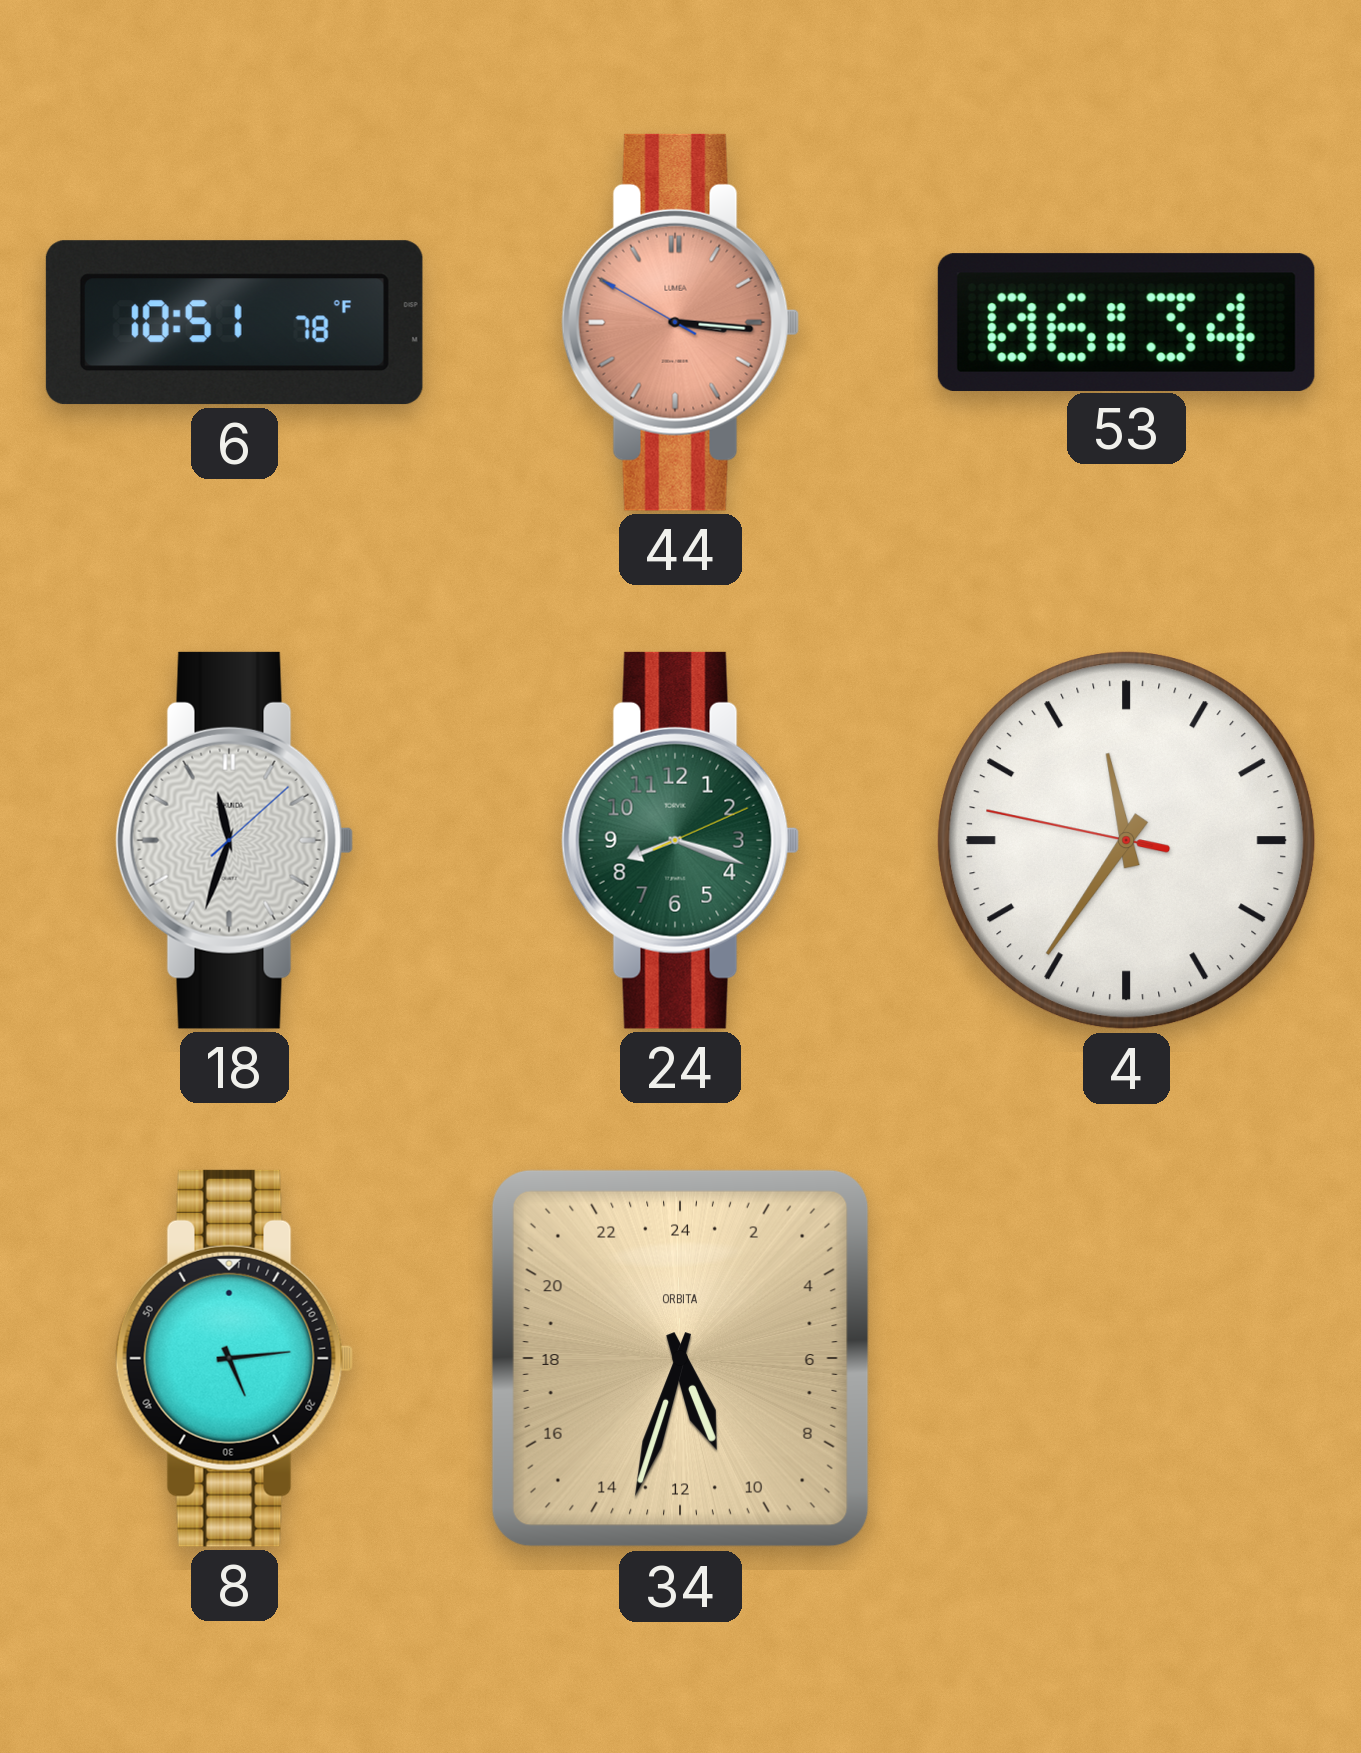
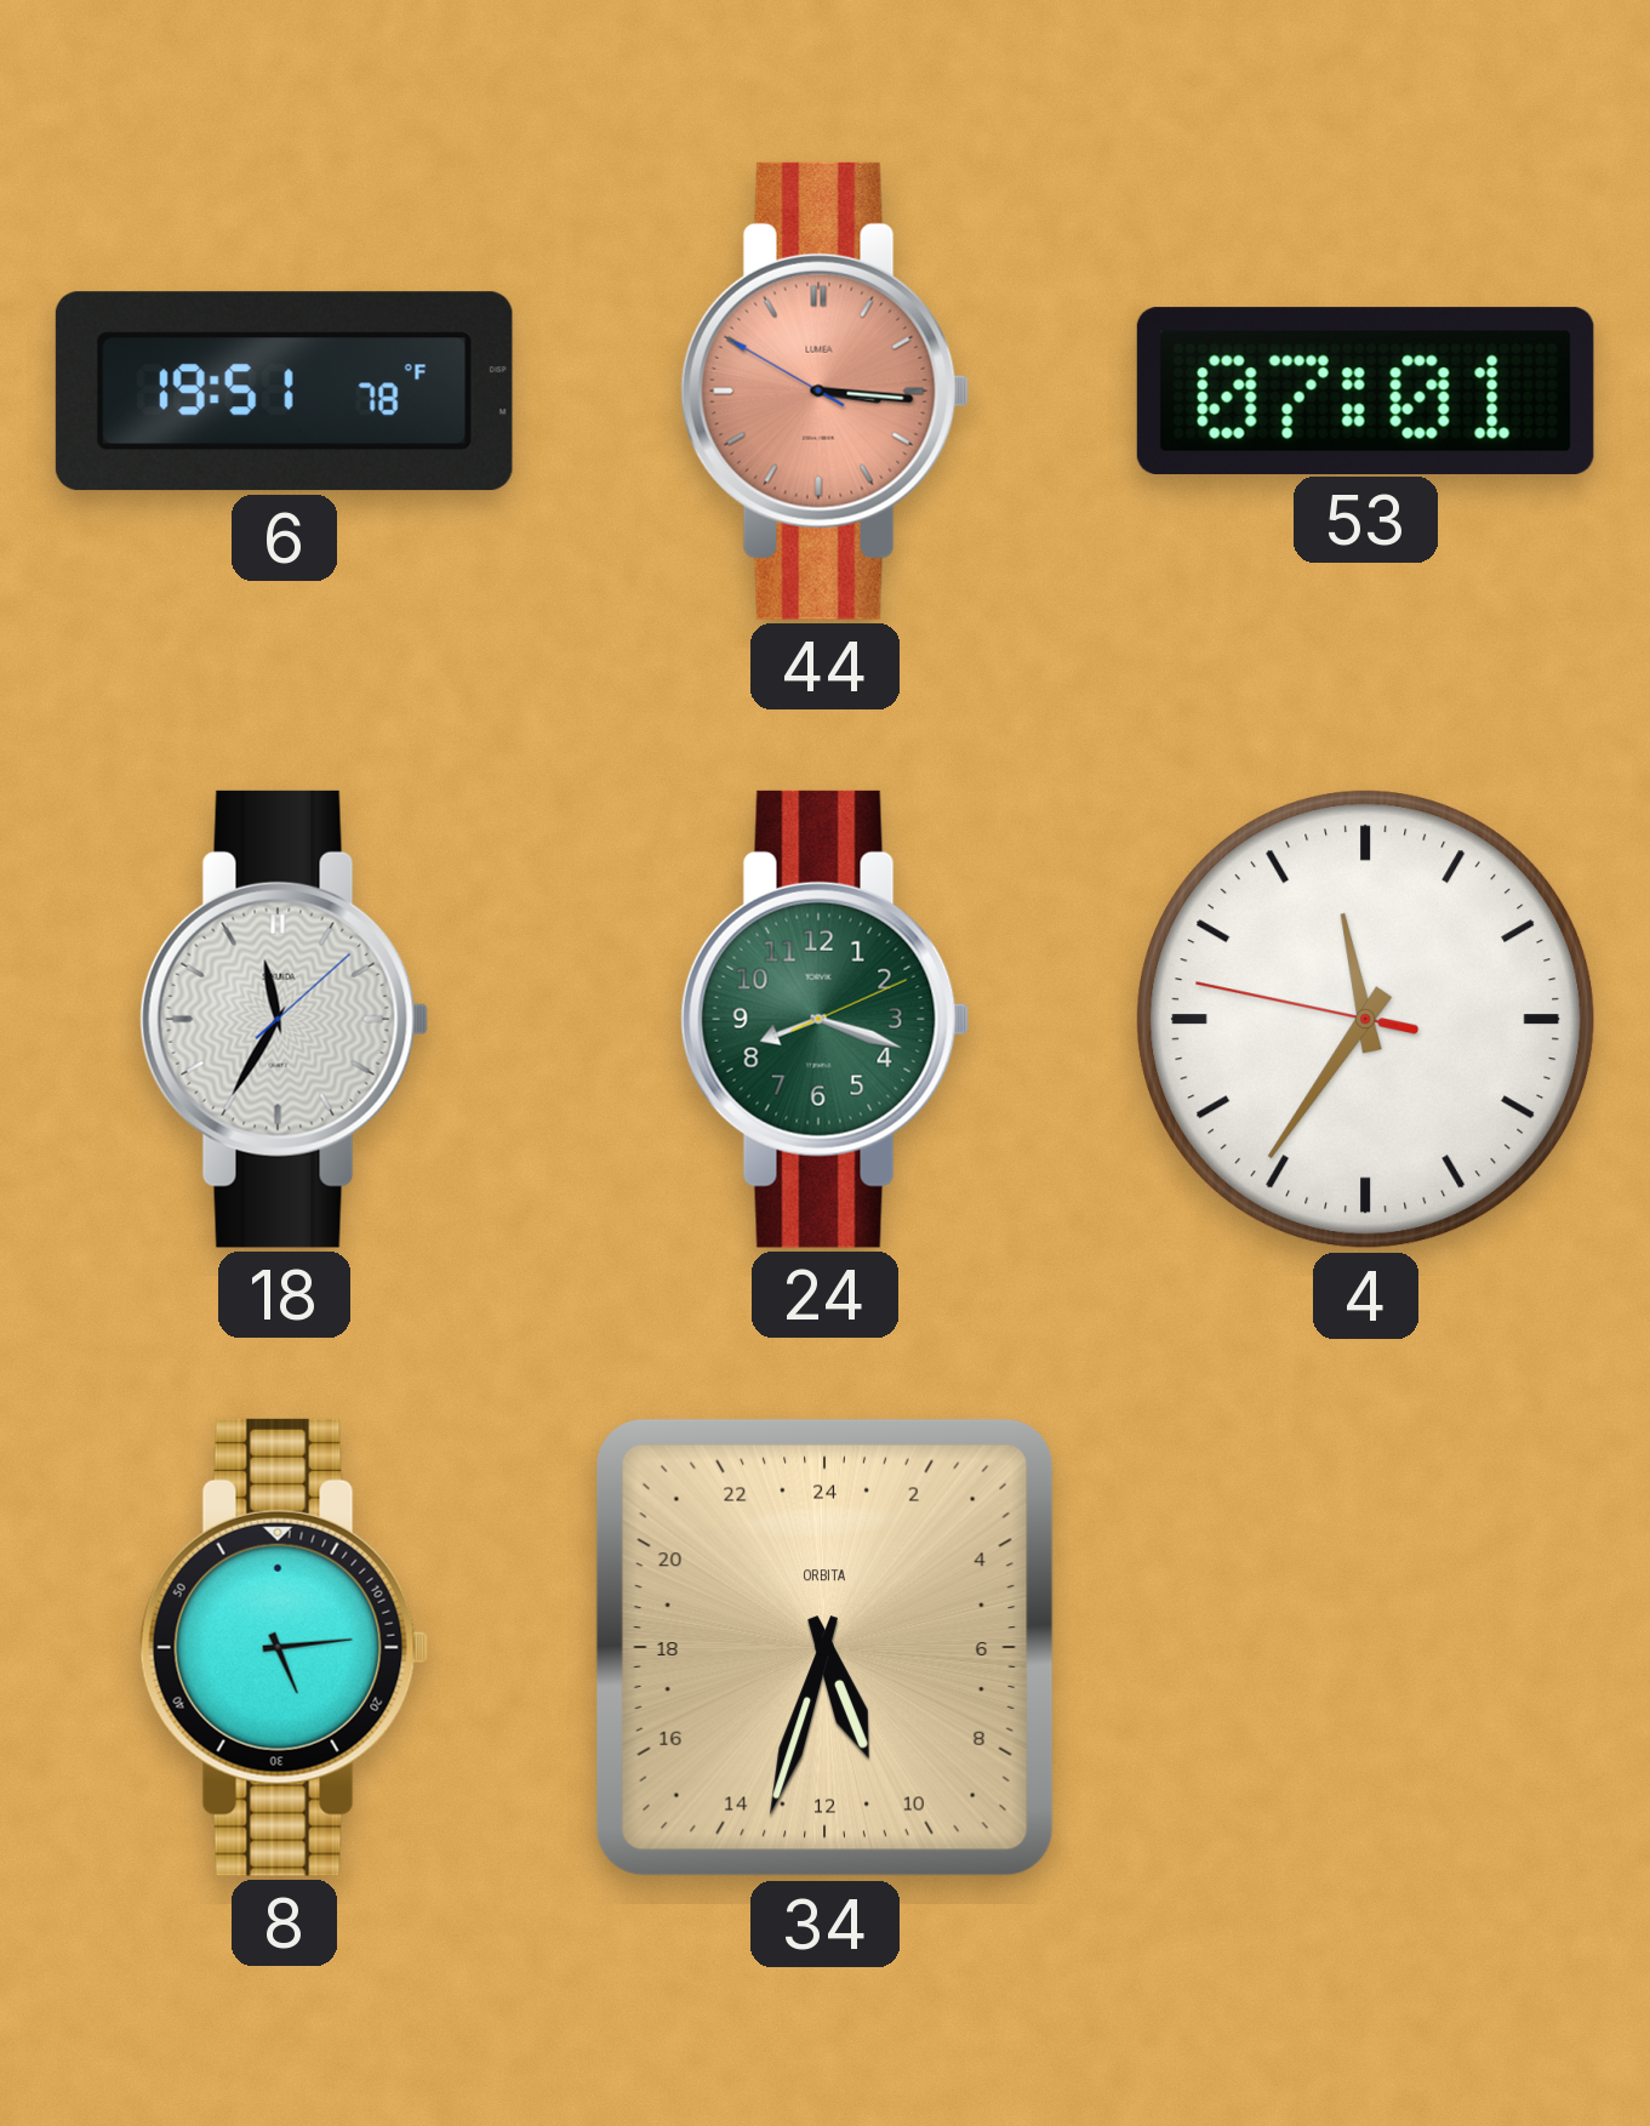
6: 10:51 -> 19:51
53: 06:34 -> 07:01
18: 11:33 -> 11:35
